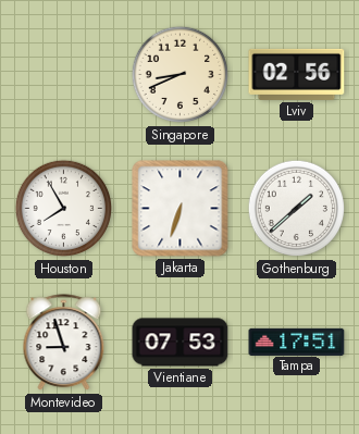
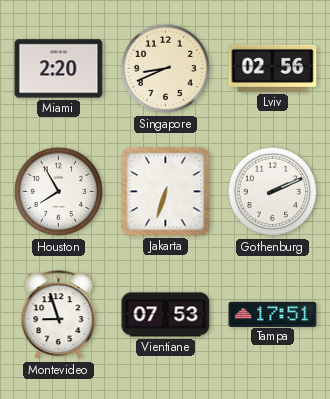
Miami: none -> 2:20
Gothenburg: 1:38 -> 2:11
